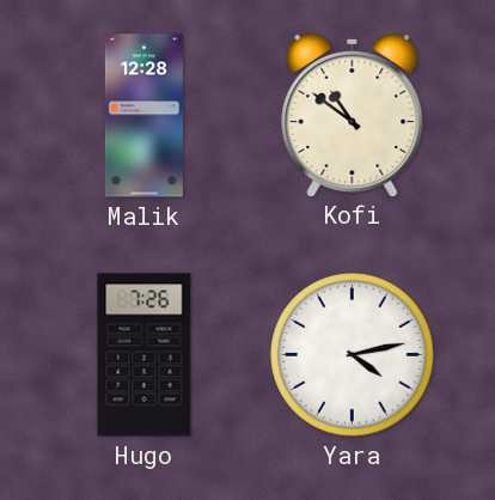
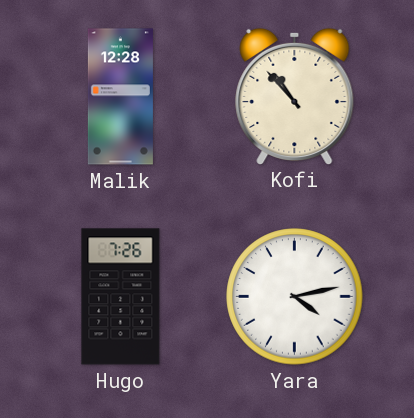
Kofi: 10:51 -> 10:53
